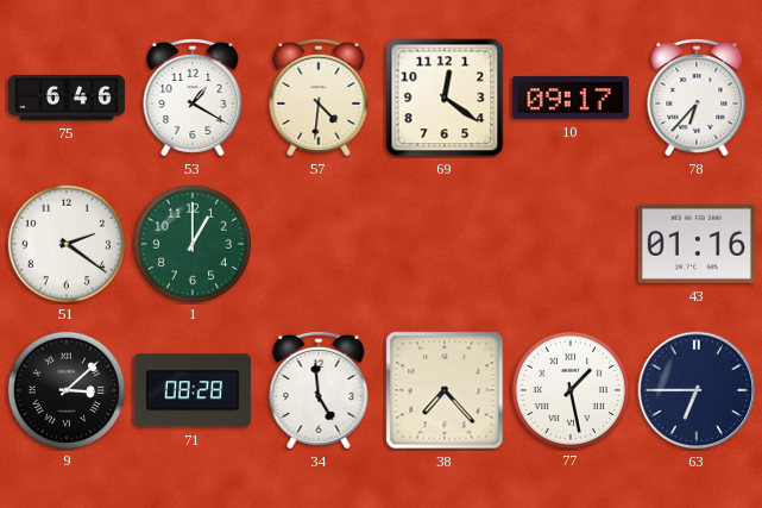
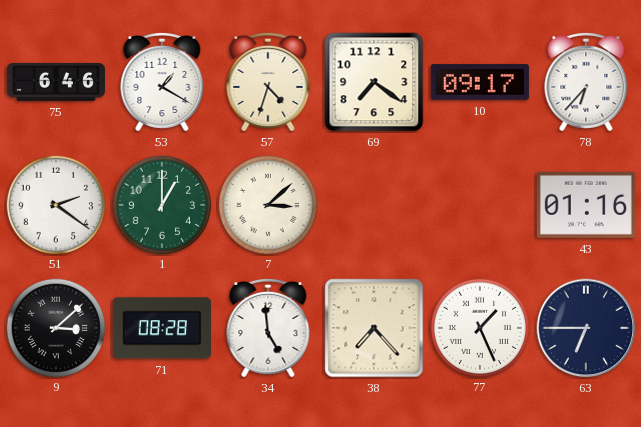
57: 4:31 -> 4:33
69: 12:21 -> 7:21
7: none -> 3:08
77: 1:28 -> 1:26
